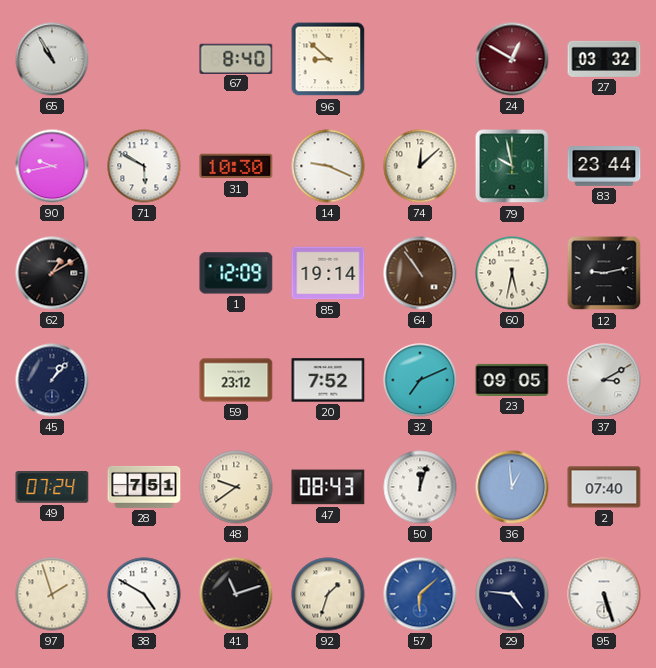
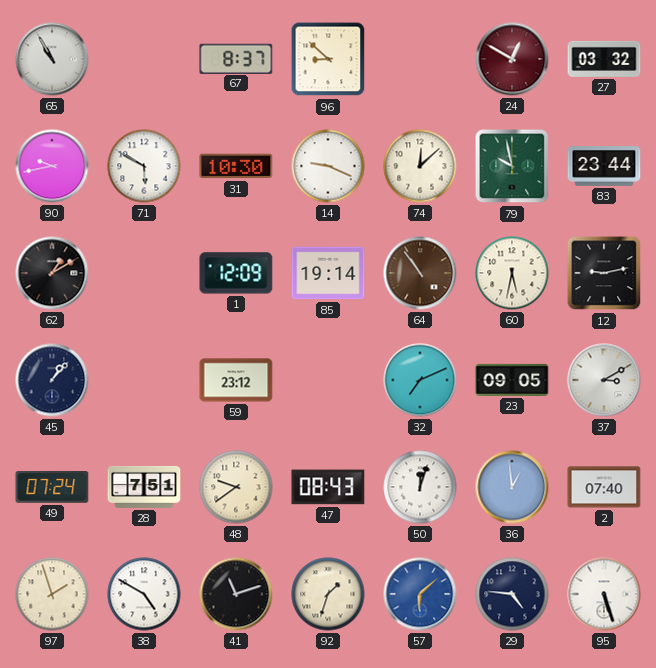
67: 8:40 -> 8:37
20: 7:52 -> none
